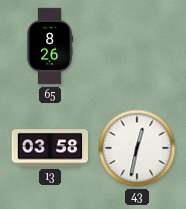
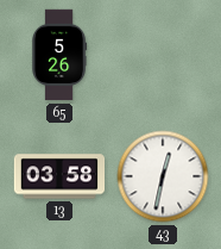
65: 8:26 -> 5:26
